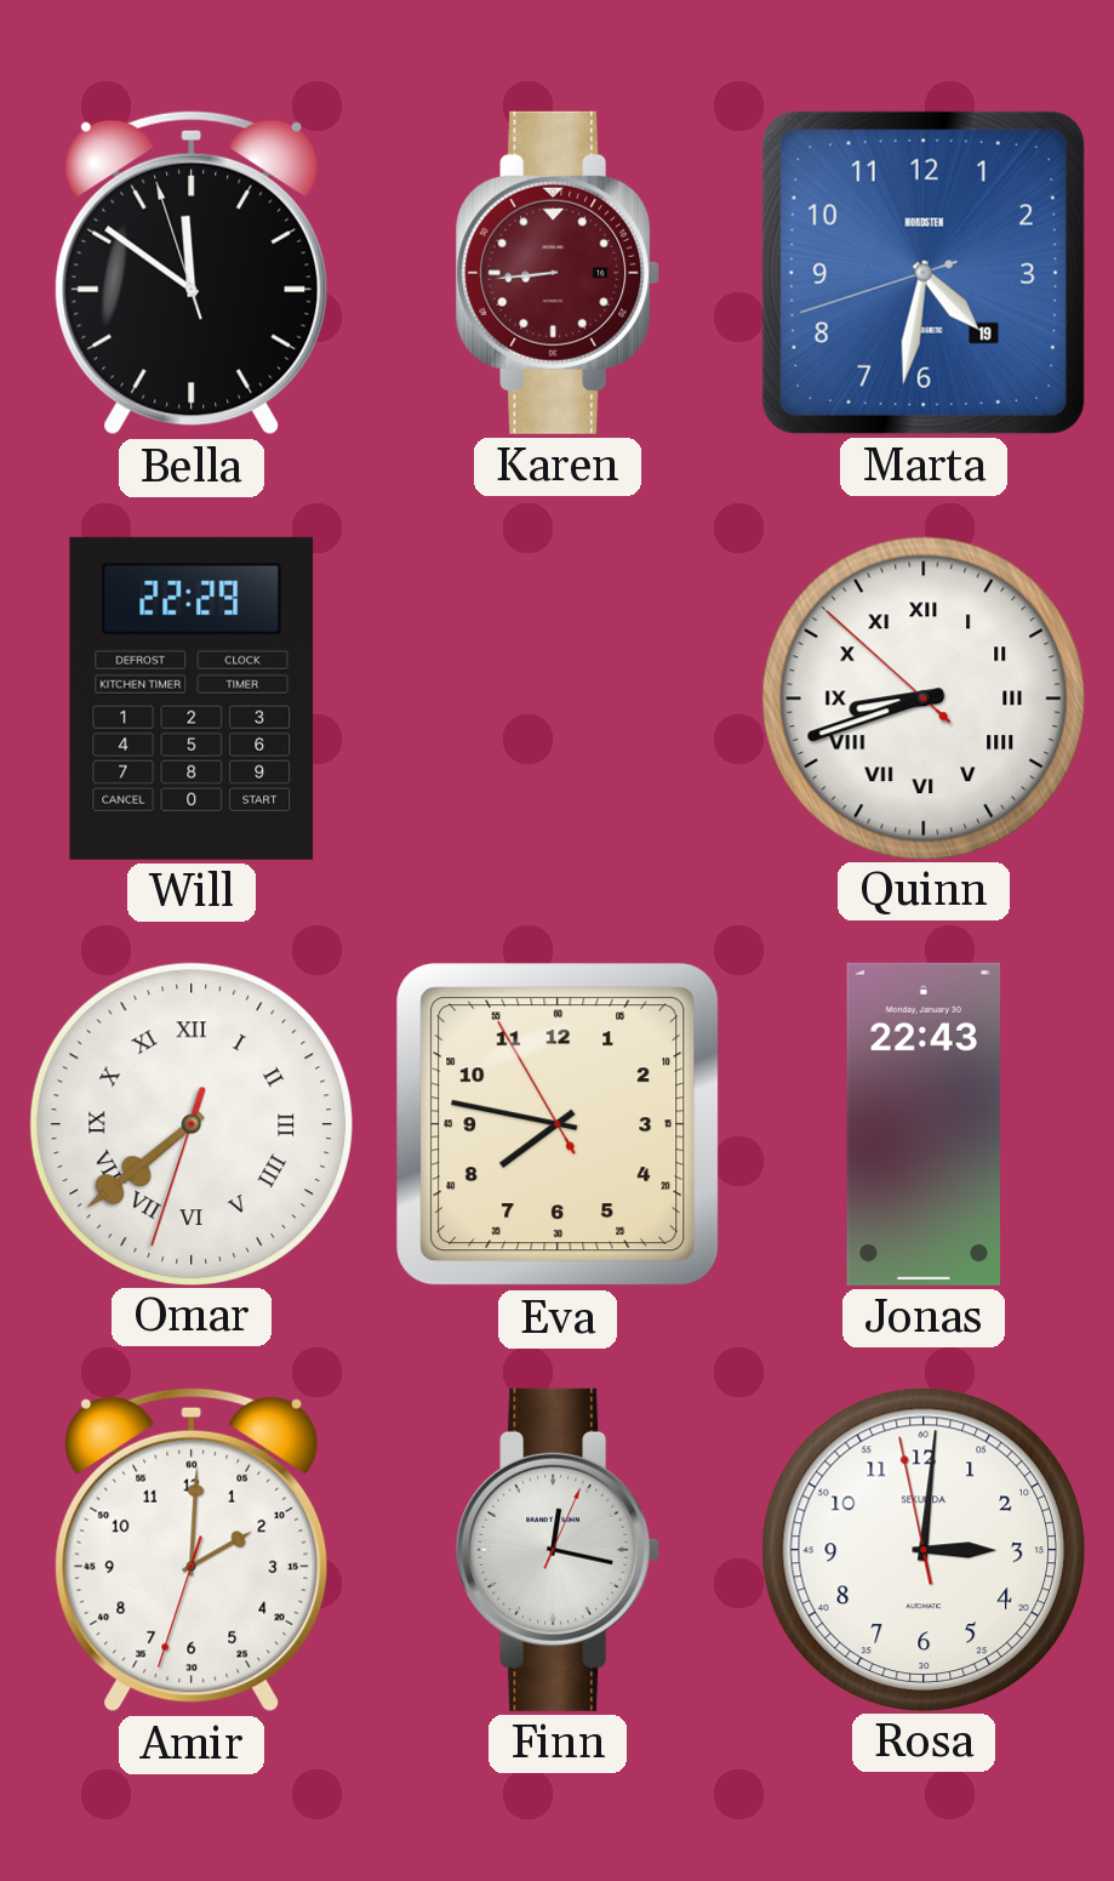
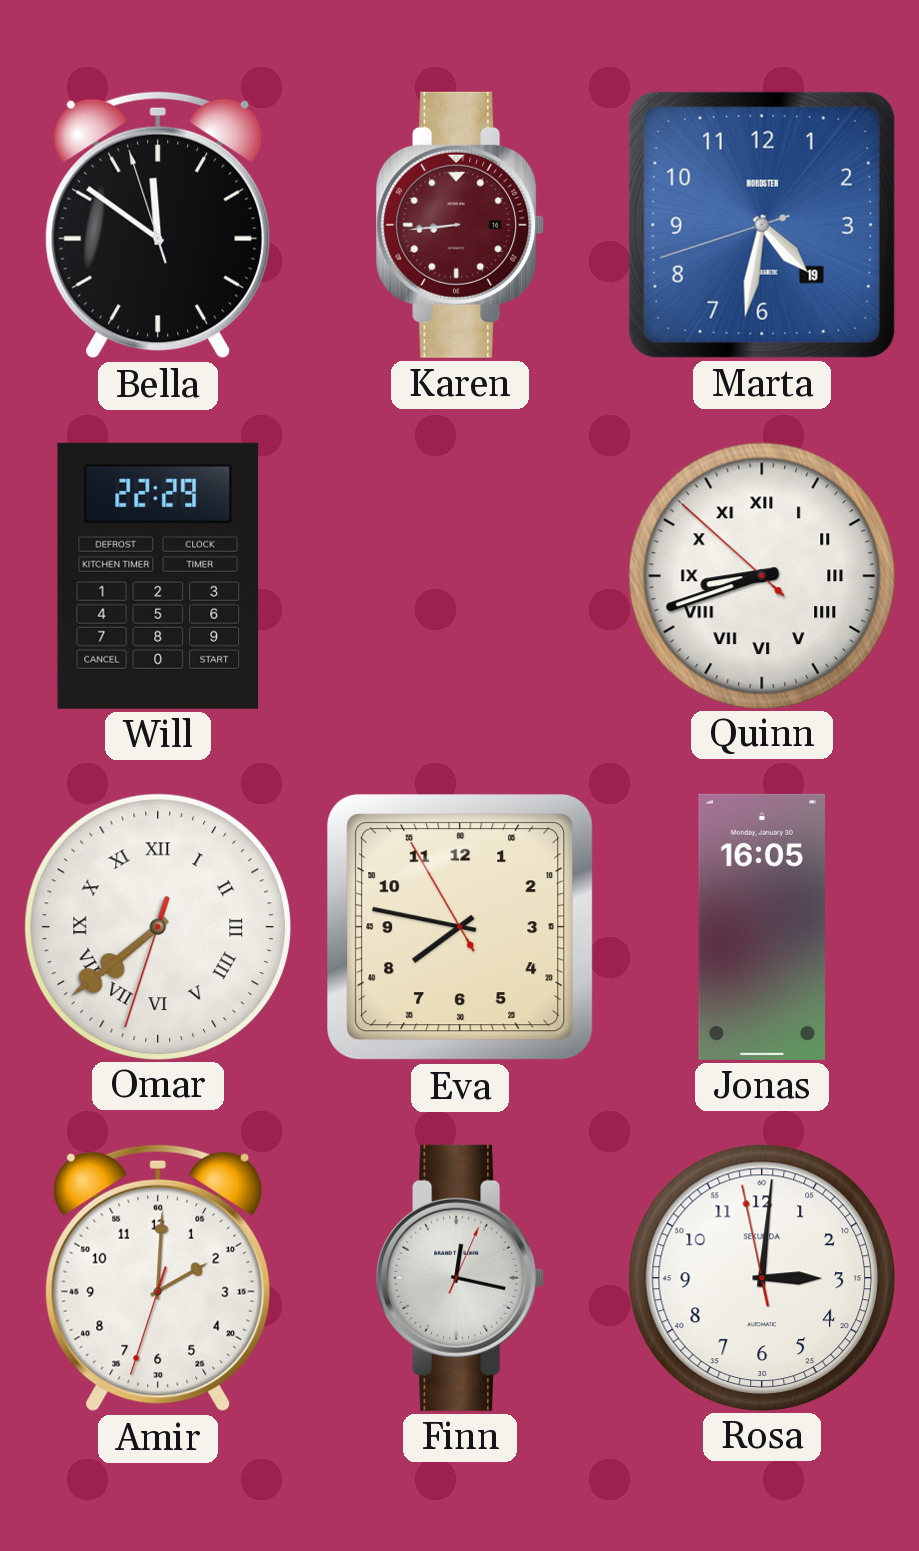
Jonas: 22:43 -> 16:05
